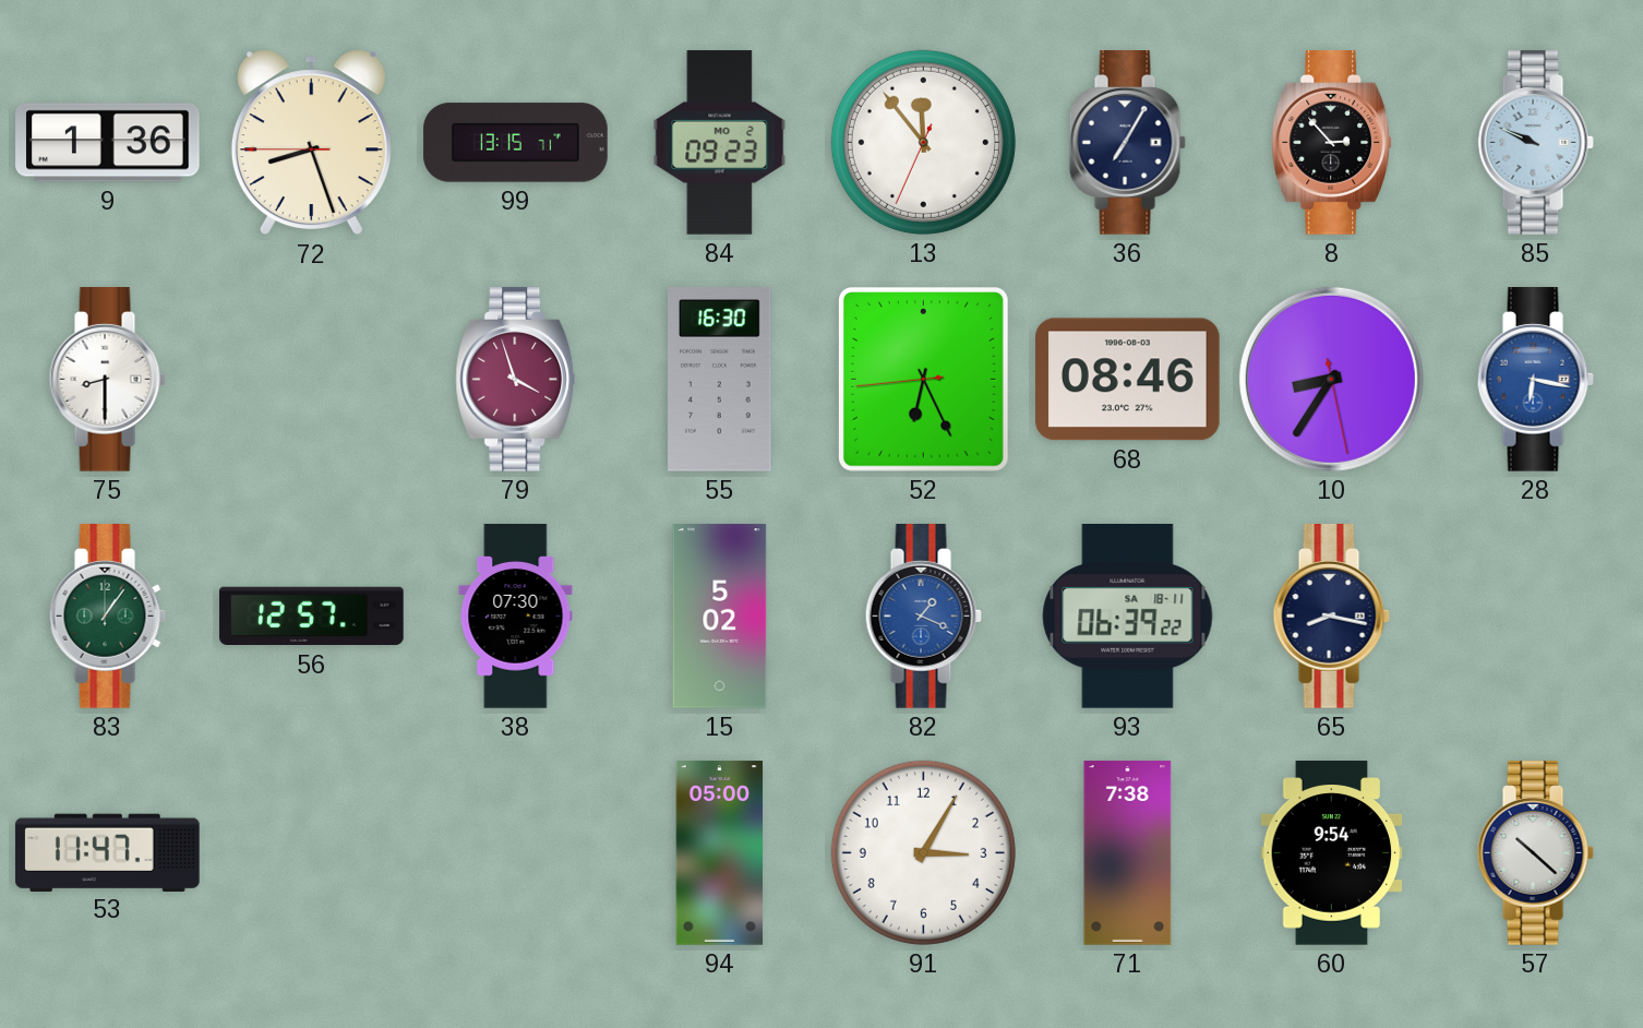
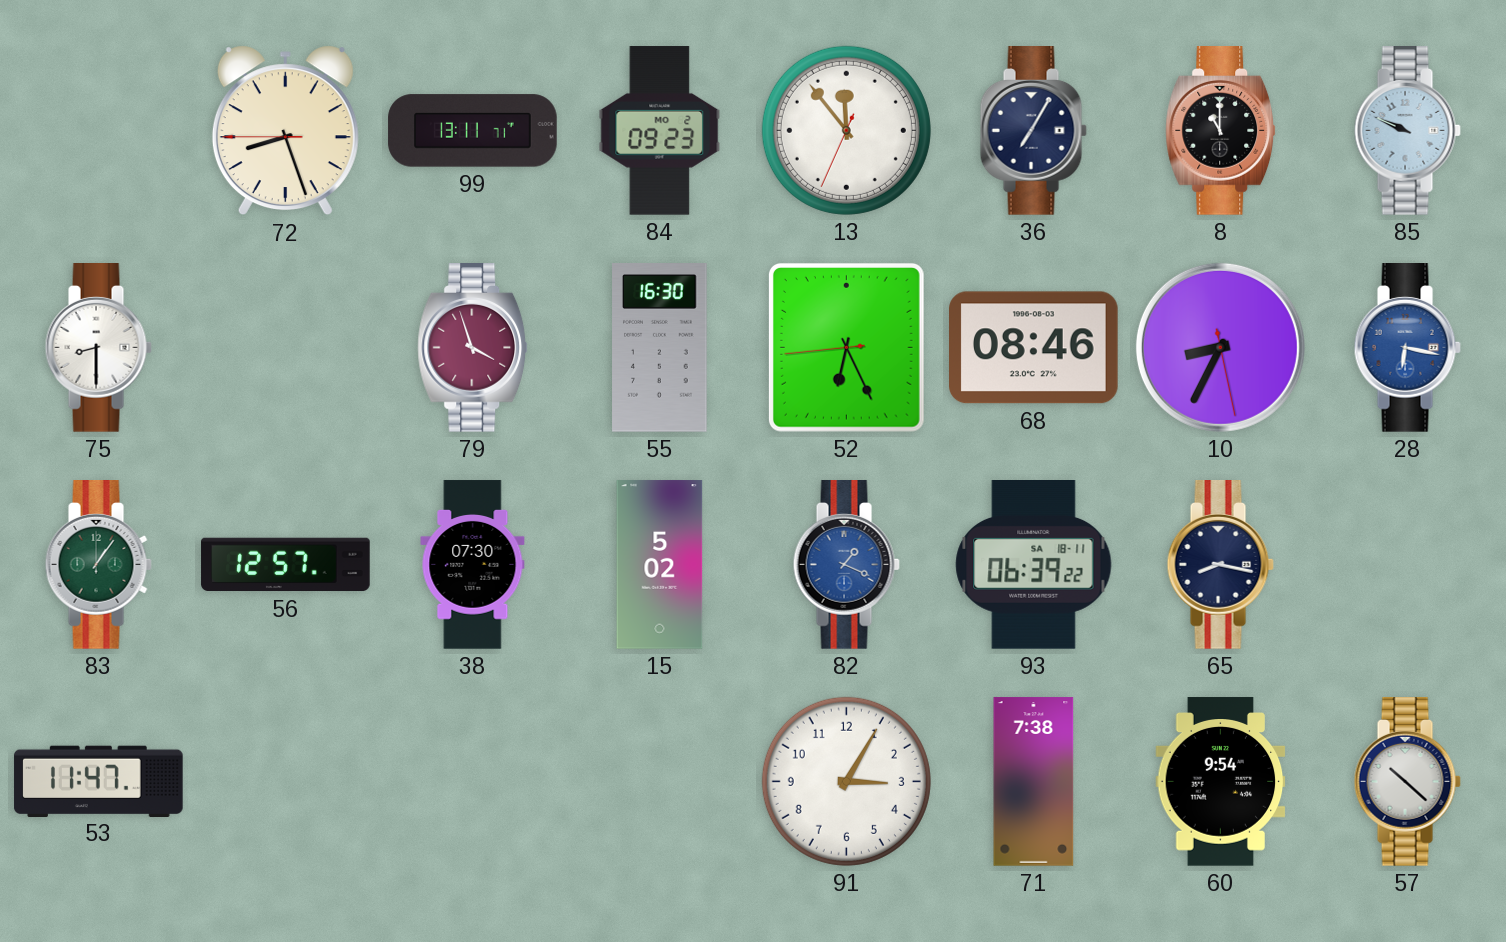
9: 1:36 -> none
99: 13:15 -> 13:11
8: 2:53 -> 11:00
10: 8:35 -> 8:34
94: 05:00 -> none
